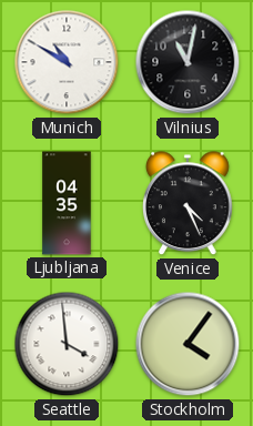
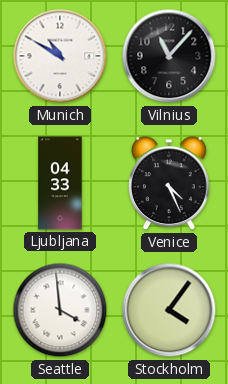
Vilnius: 11:02 -> 11:07
Ljubljana: 04:35 -> 04:33
